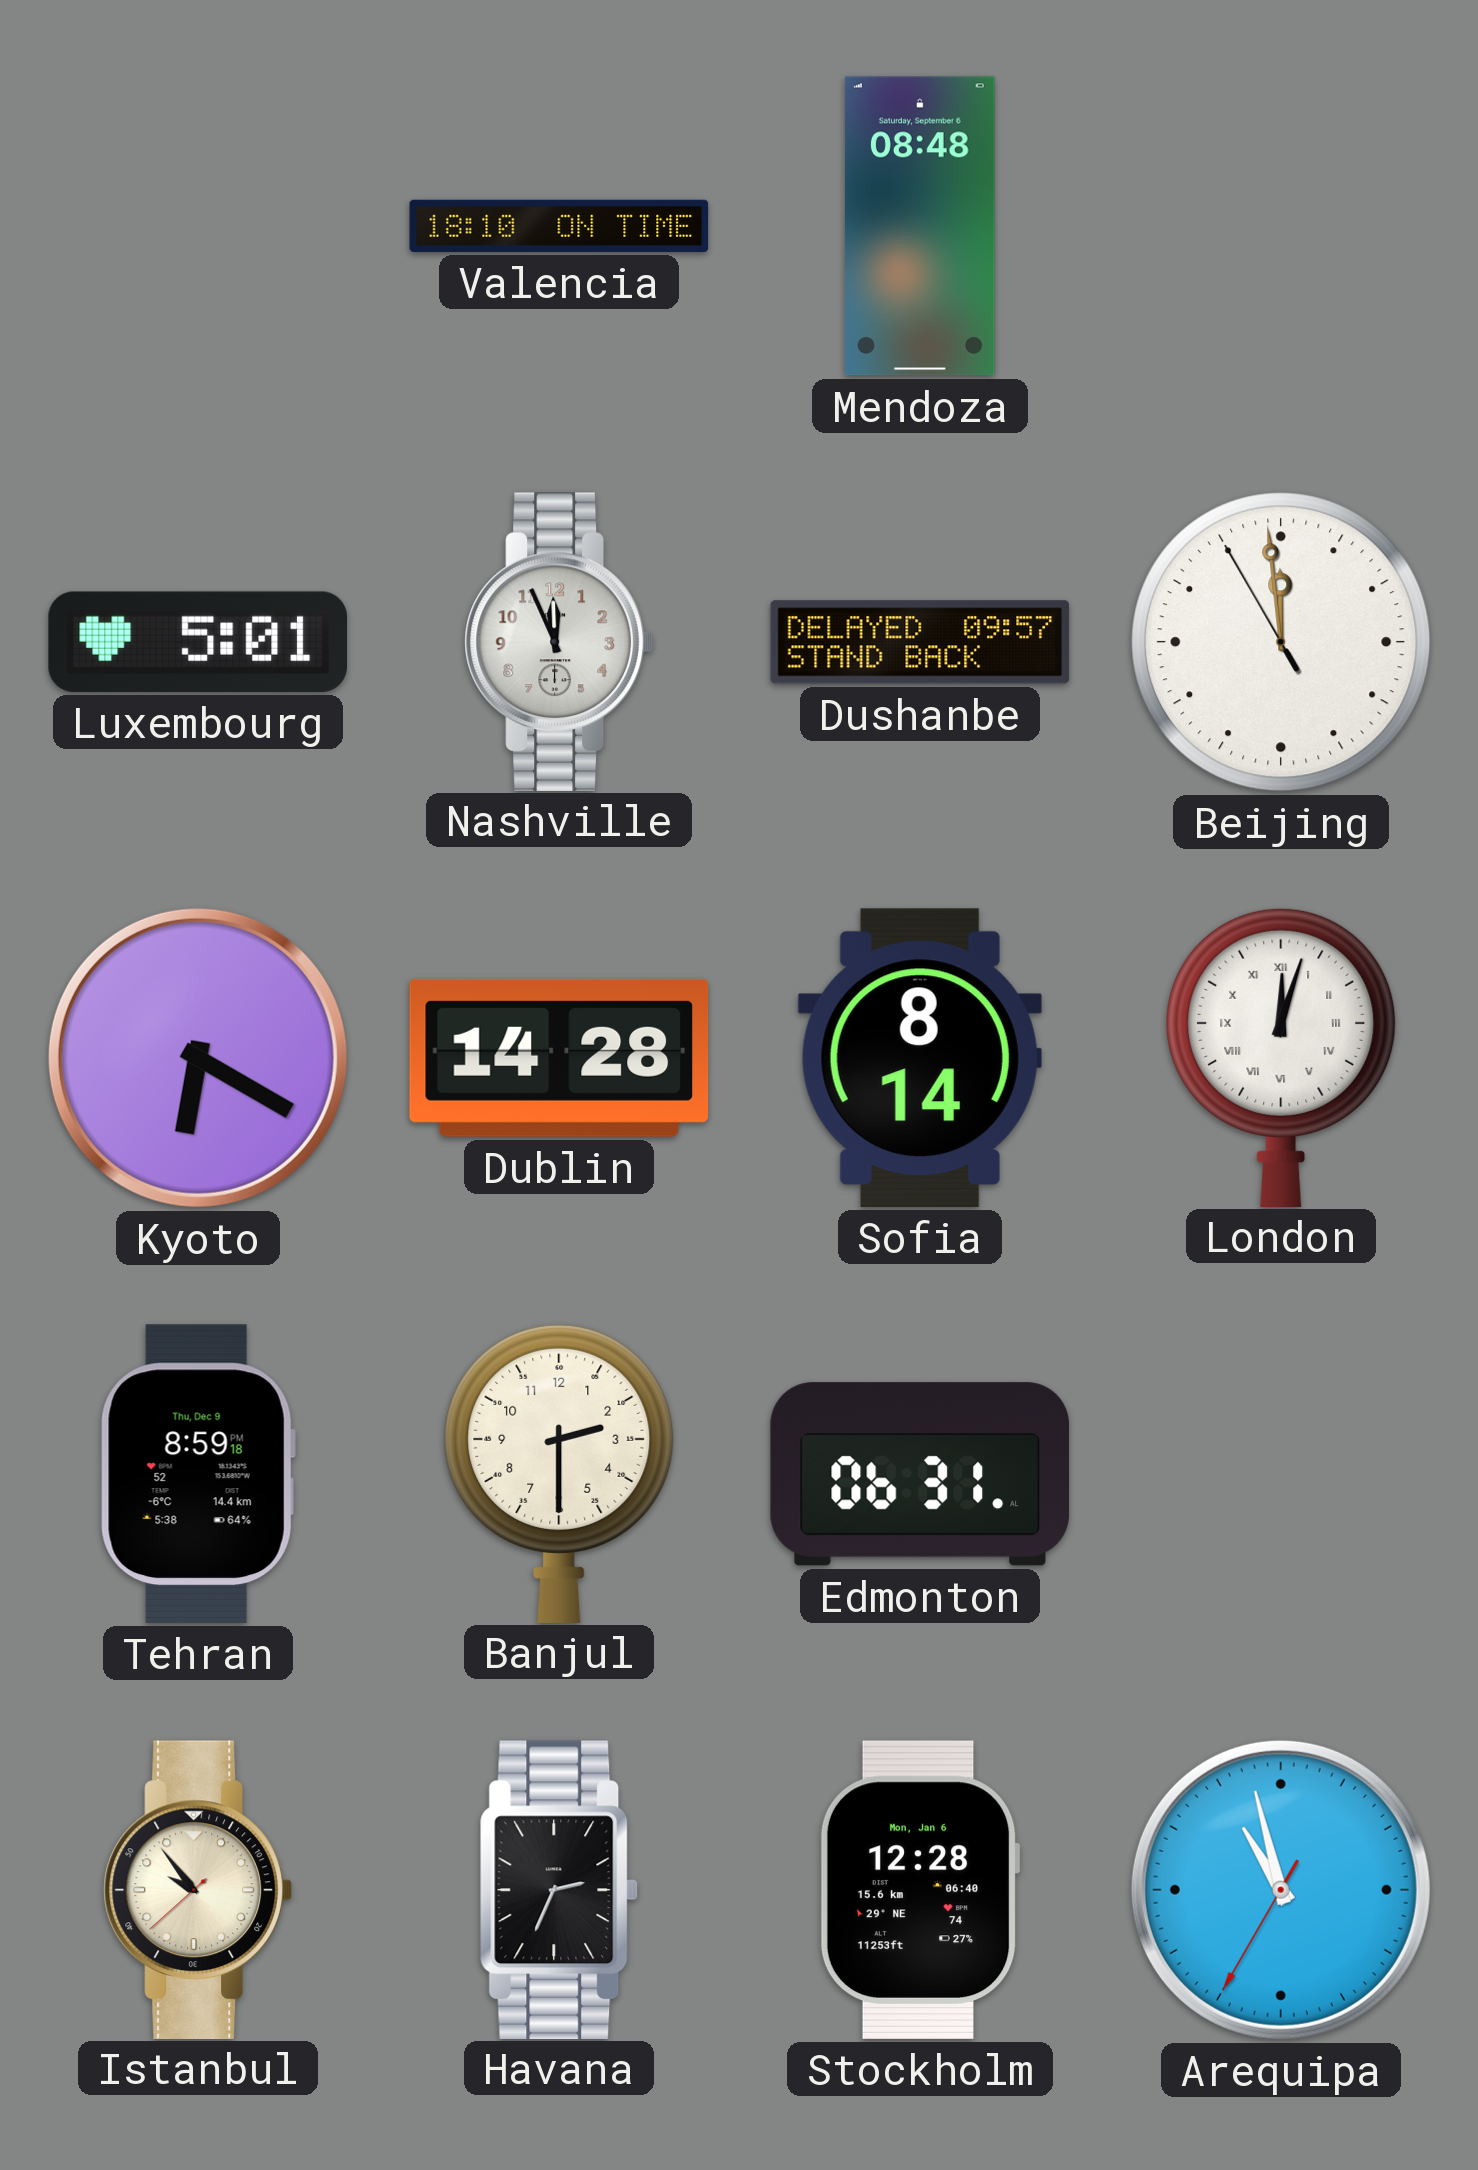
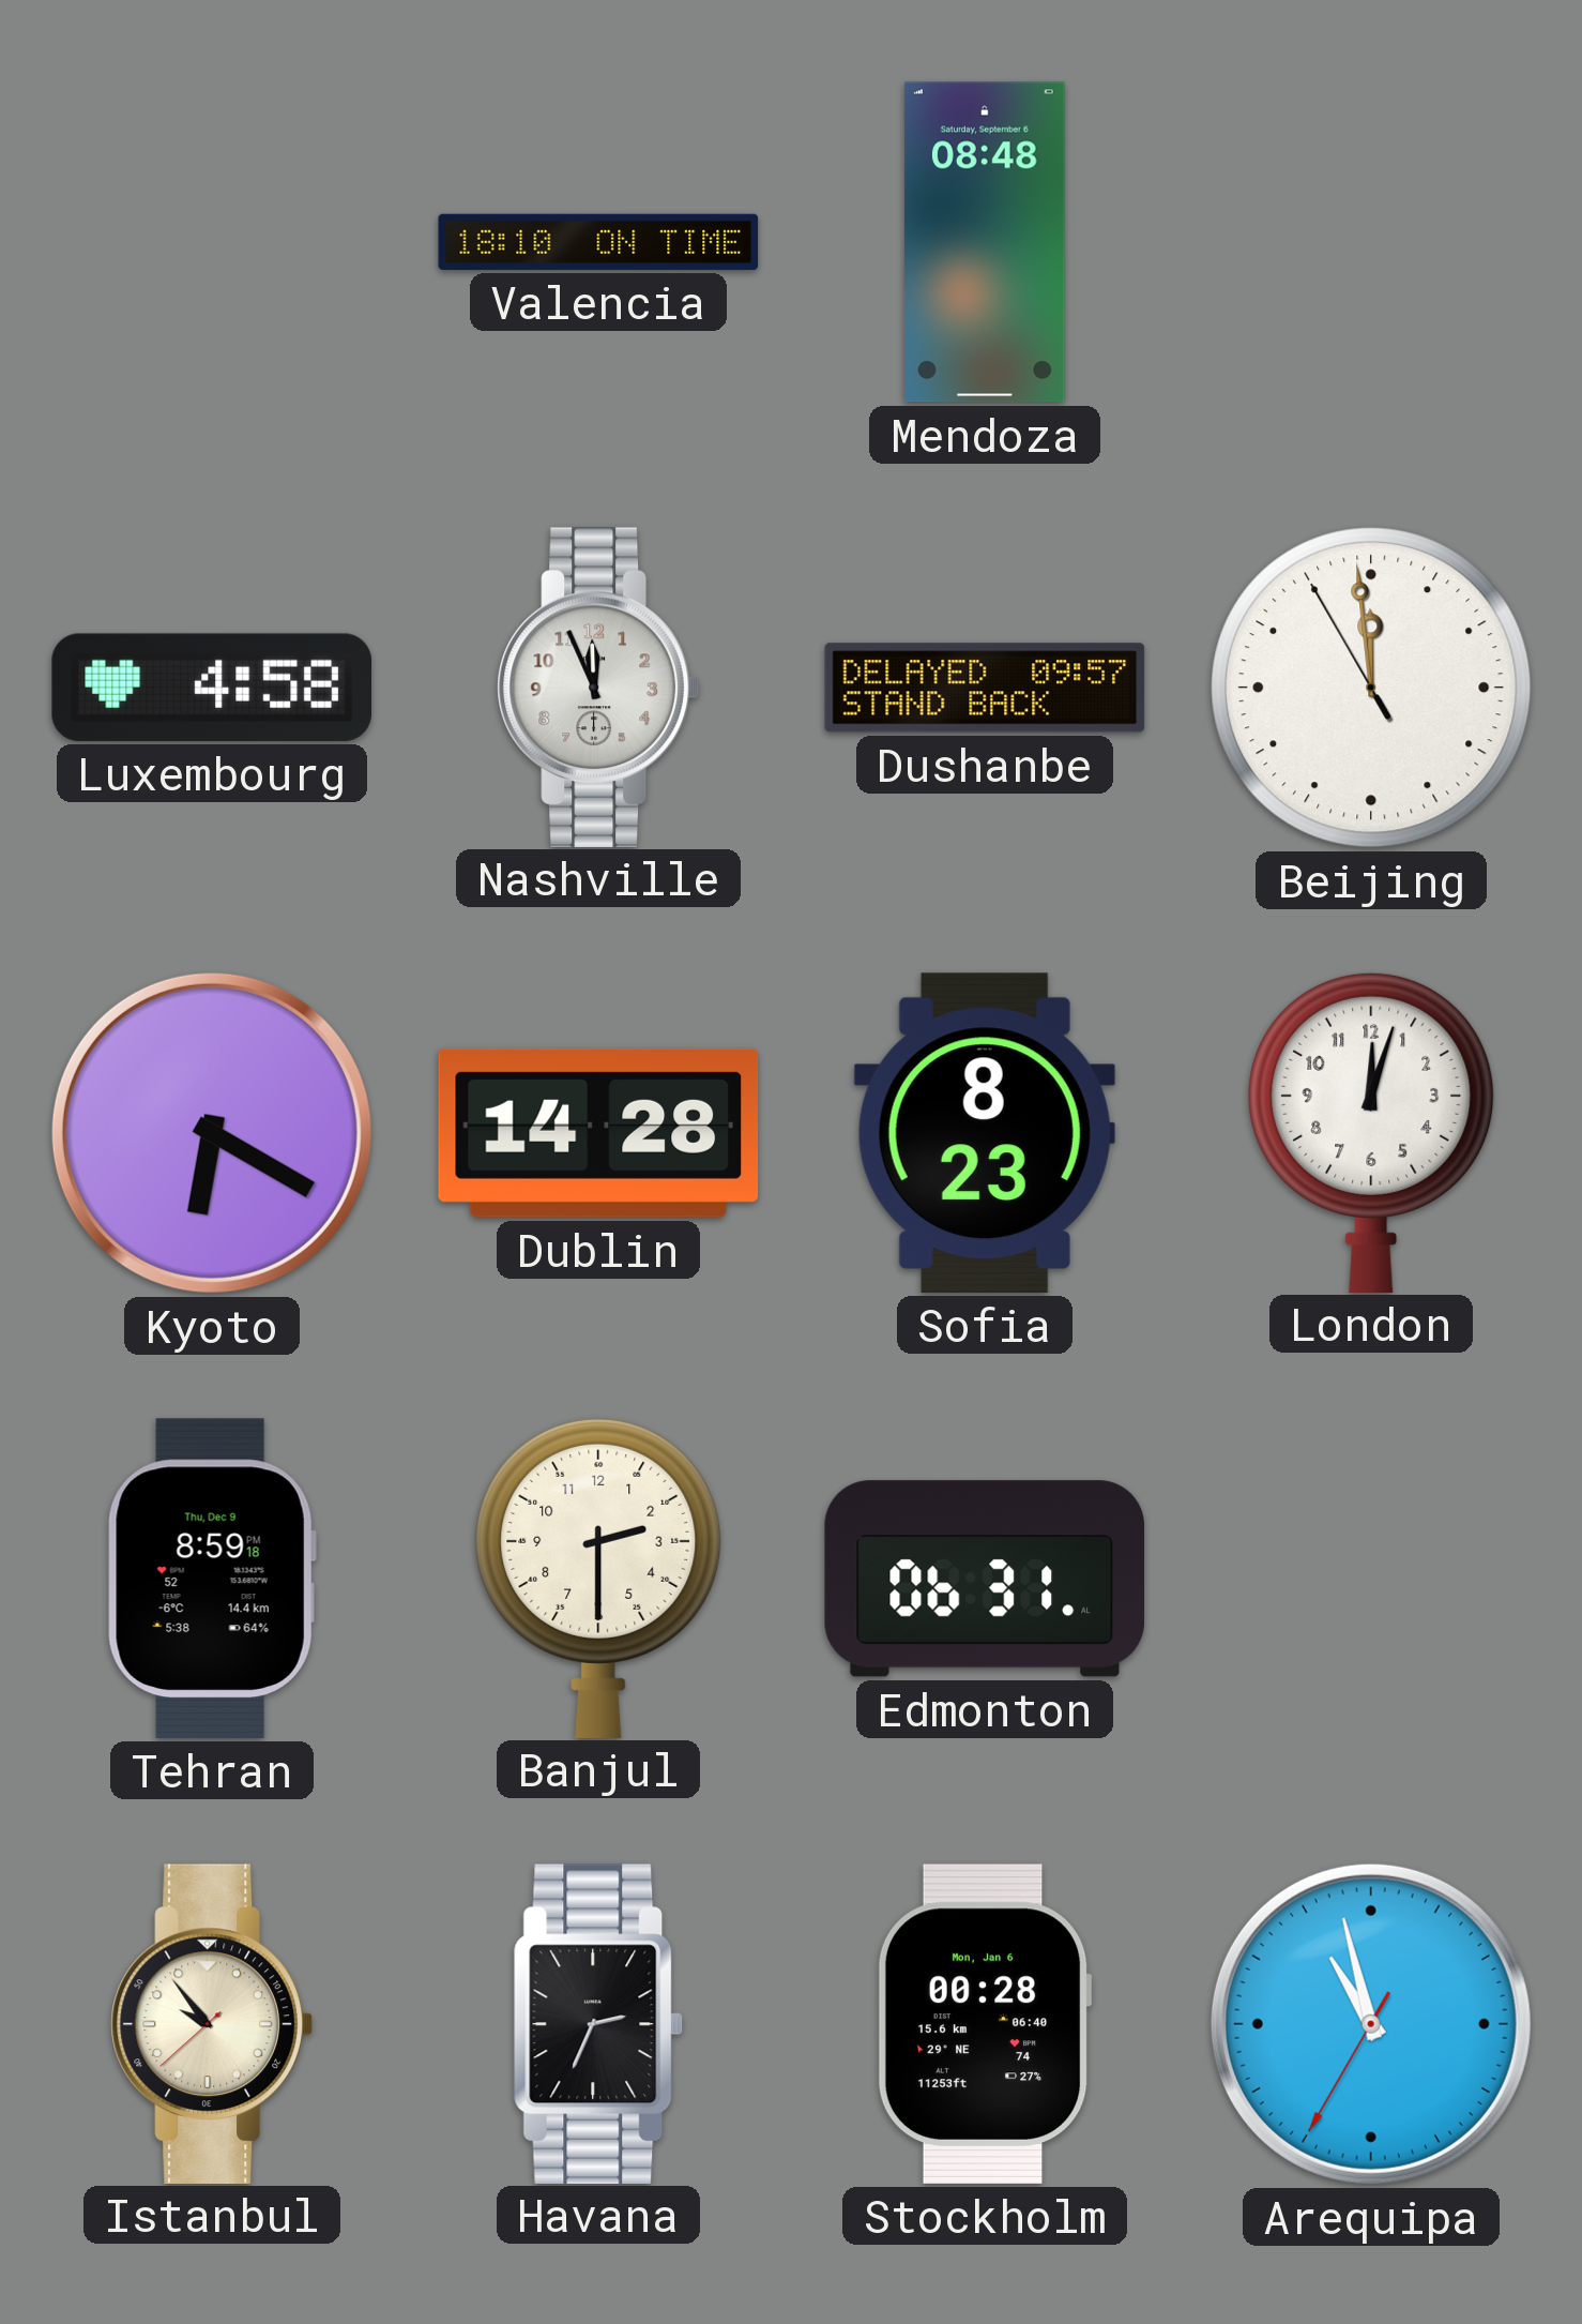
Luxembourg: 5:01 -> 4:58
Sofia: 8:14 -> 8:23
London numerals: Roman -> Arabic
Stockholm: 12:28 -> 00:28
